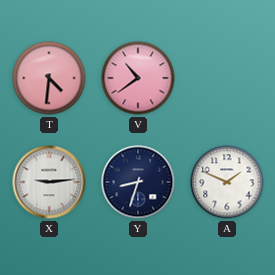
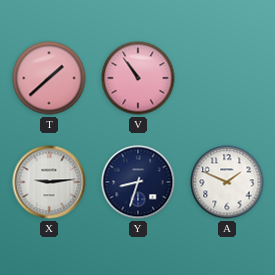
T: 4:31 -> 1:38
V: 10:39 -> 10:54
